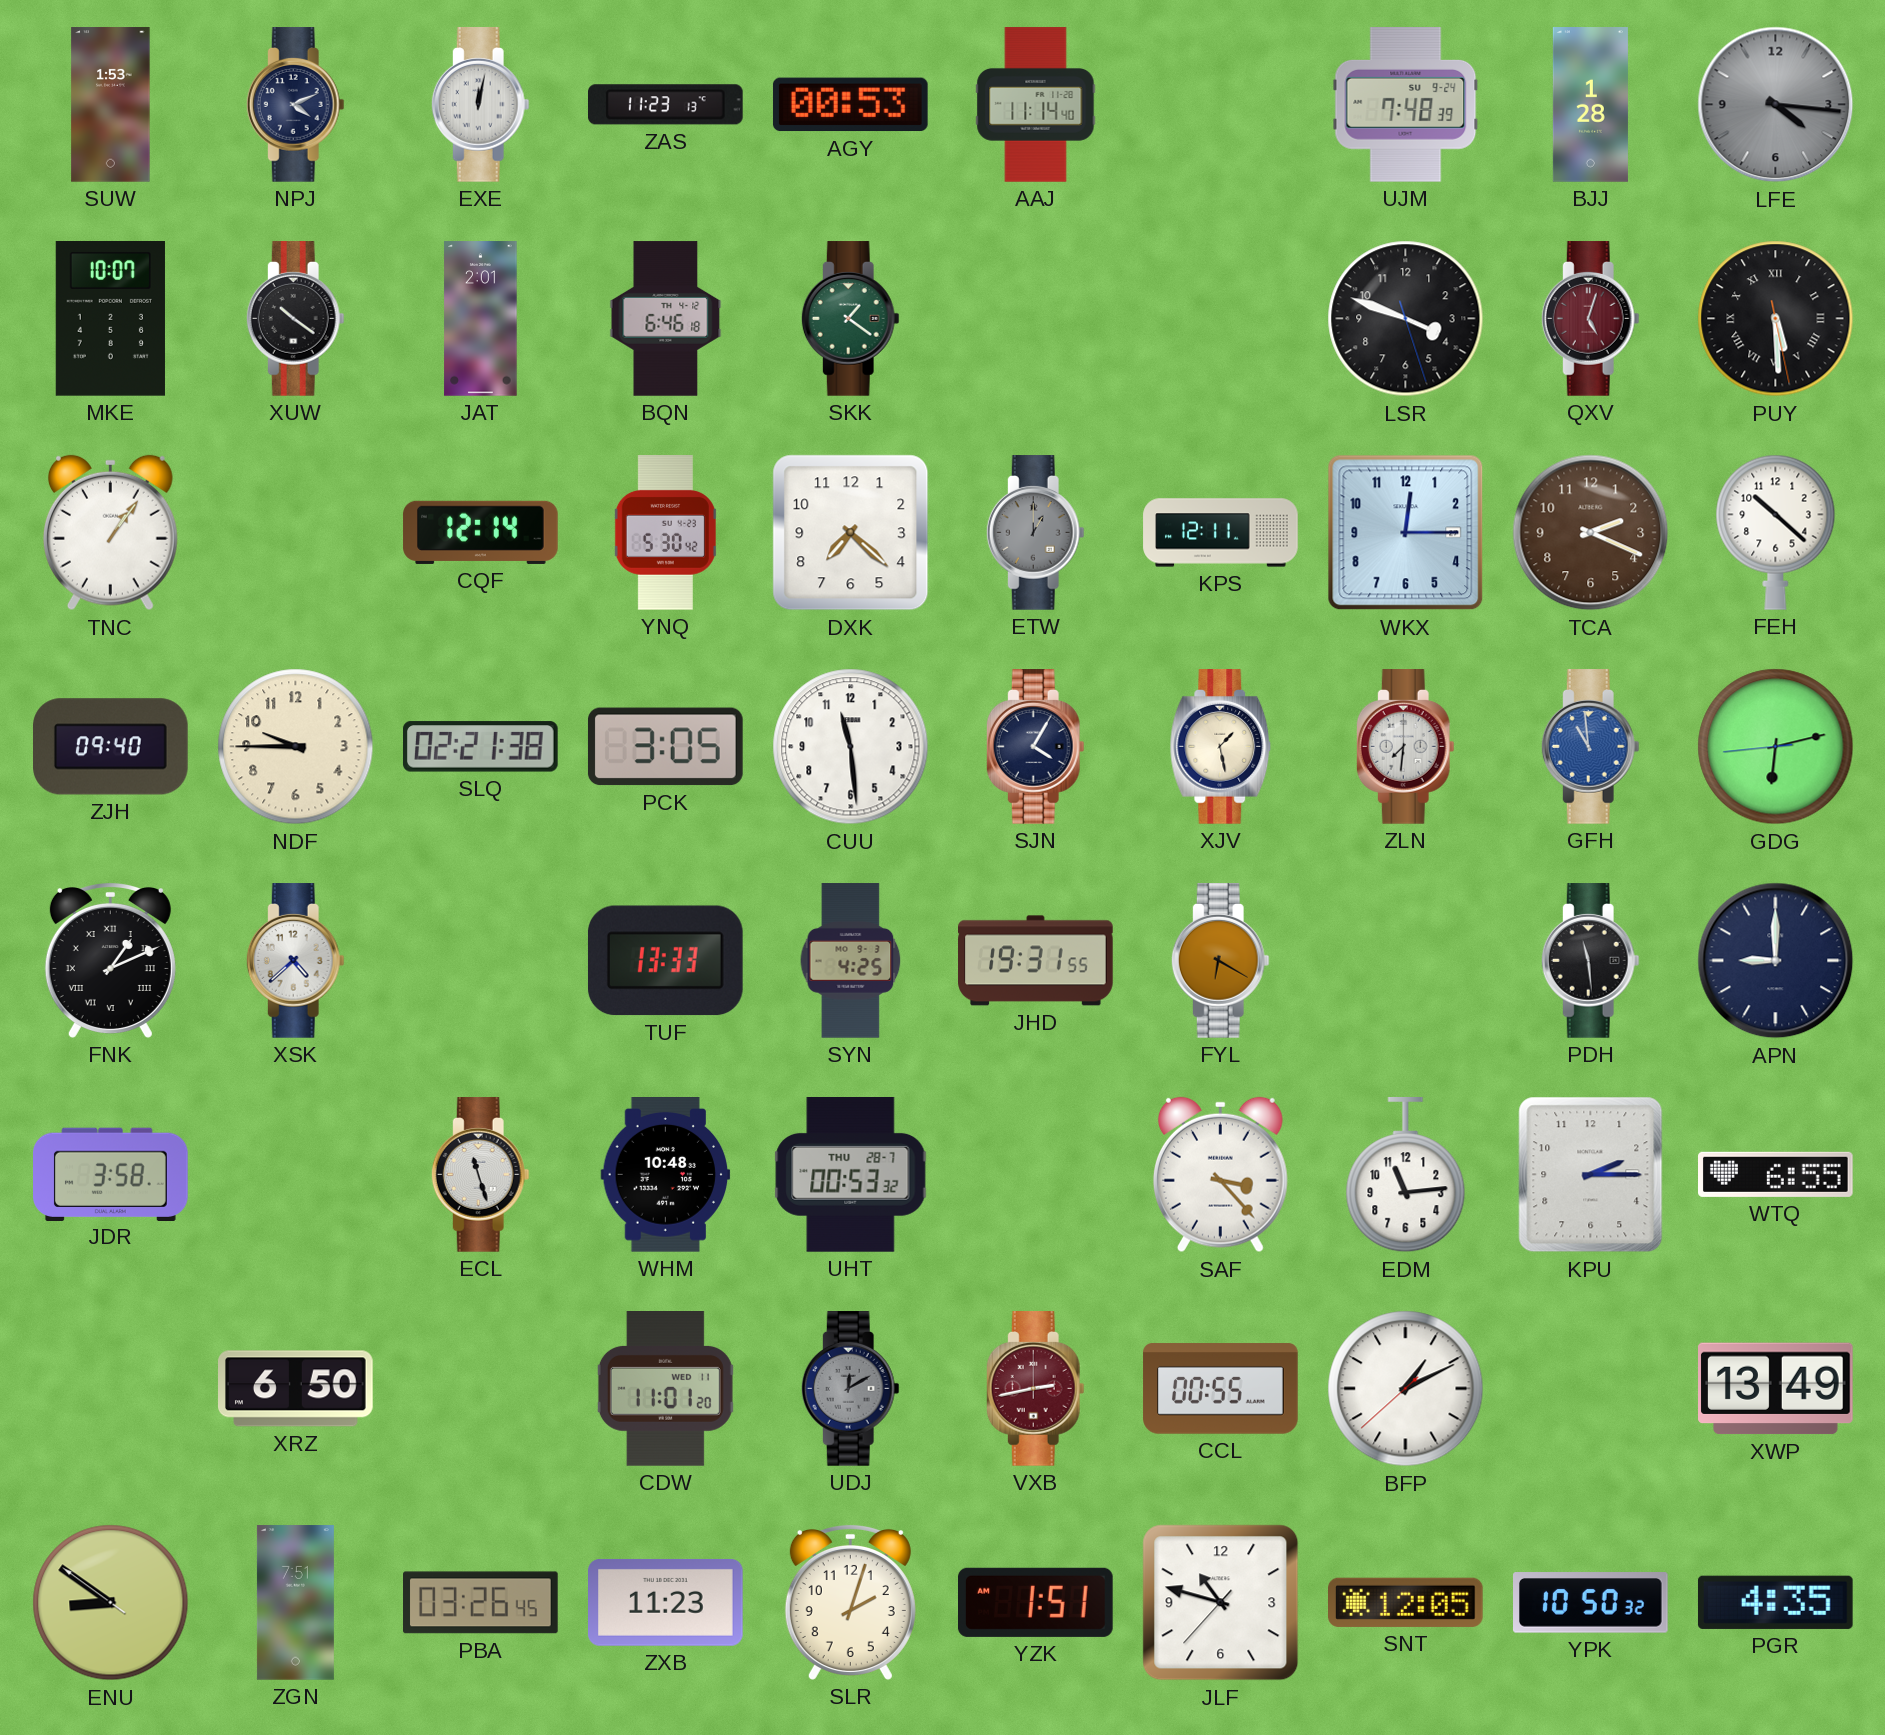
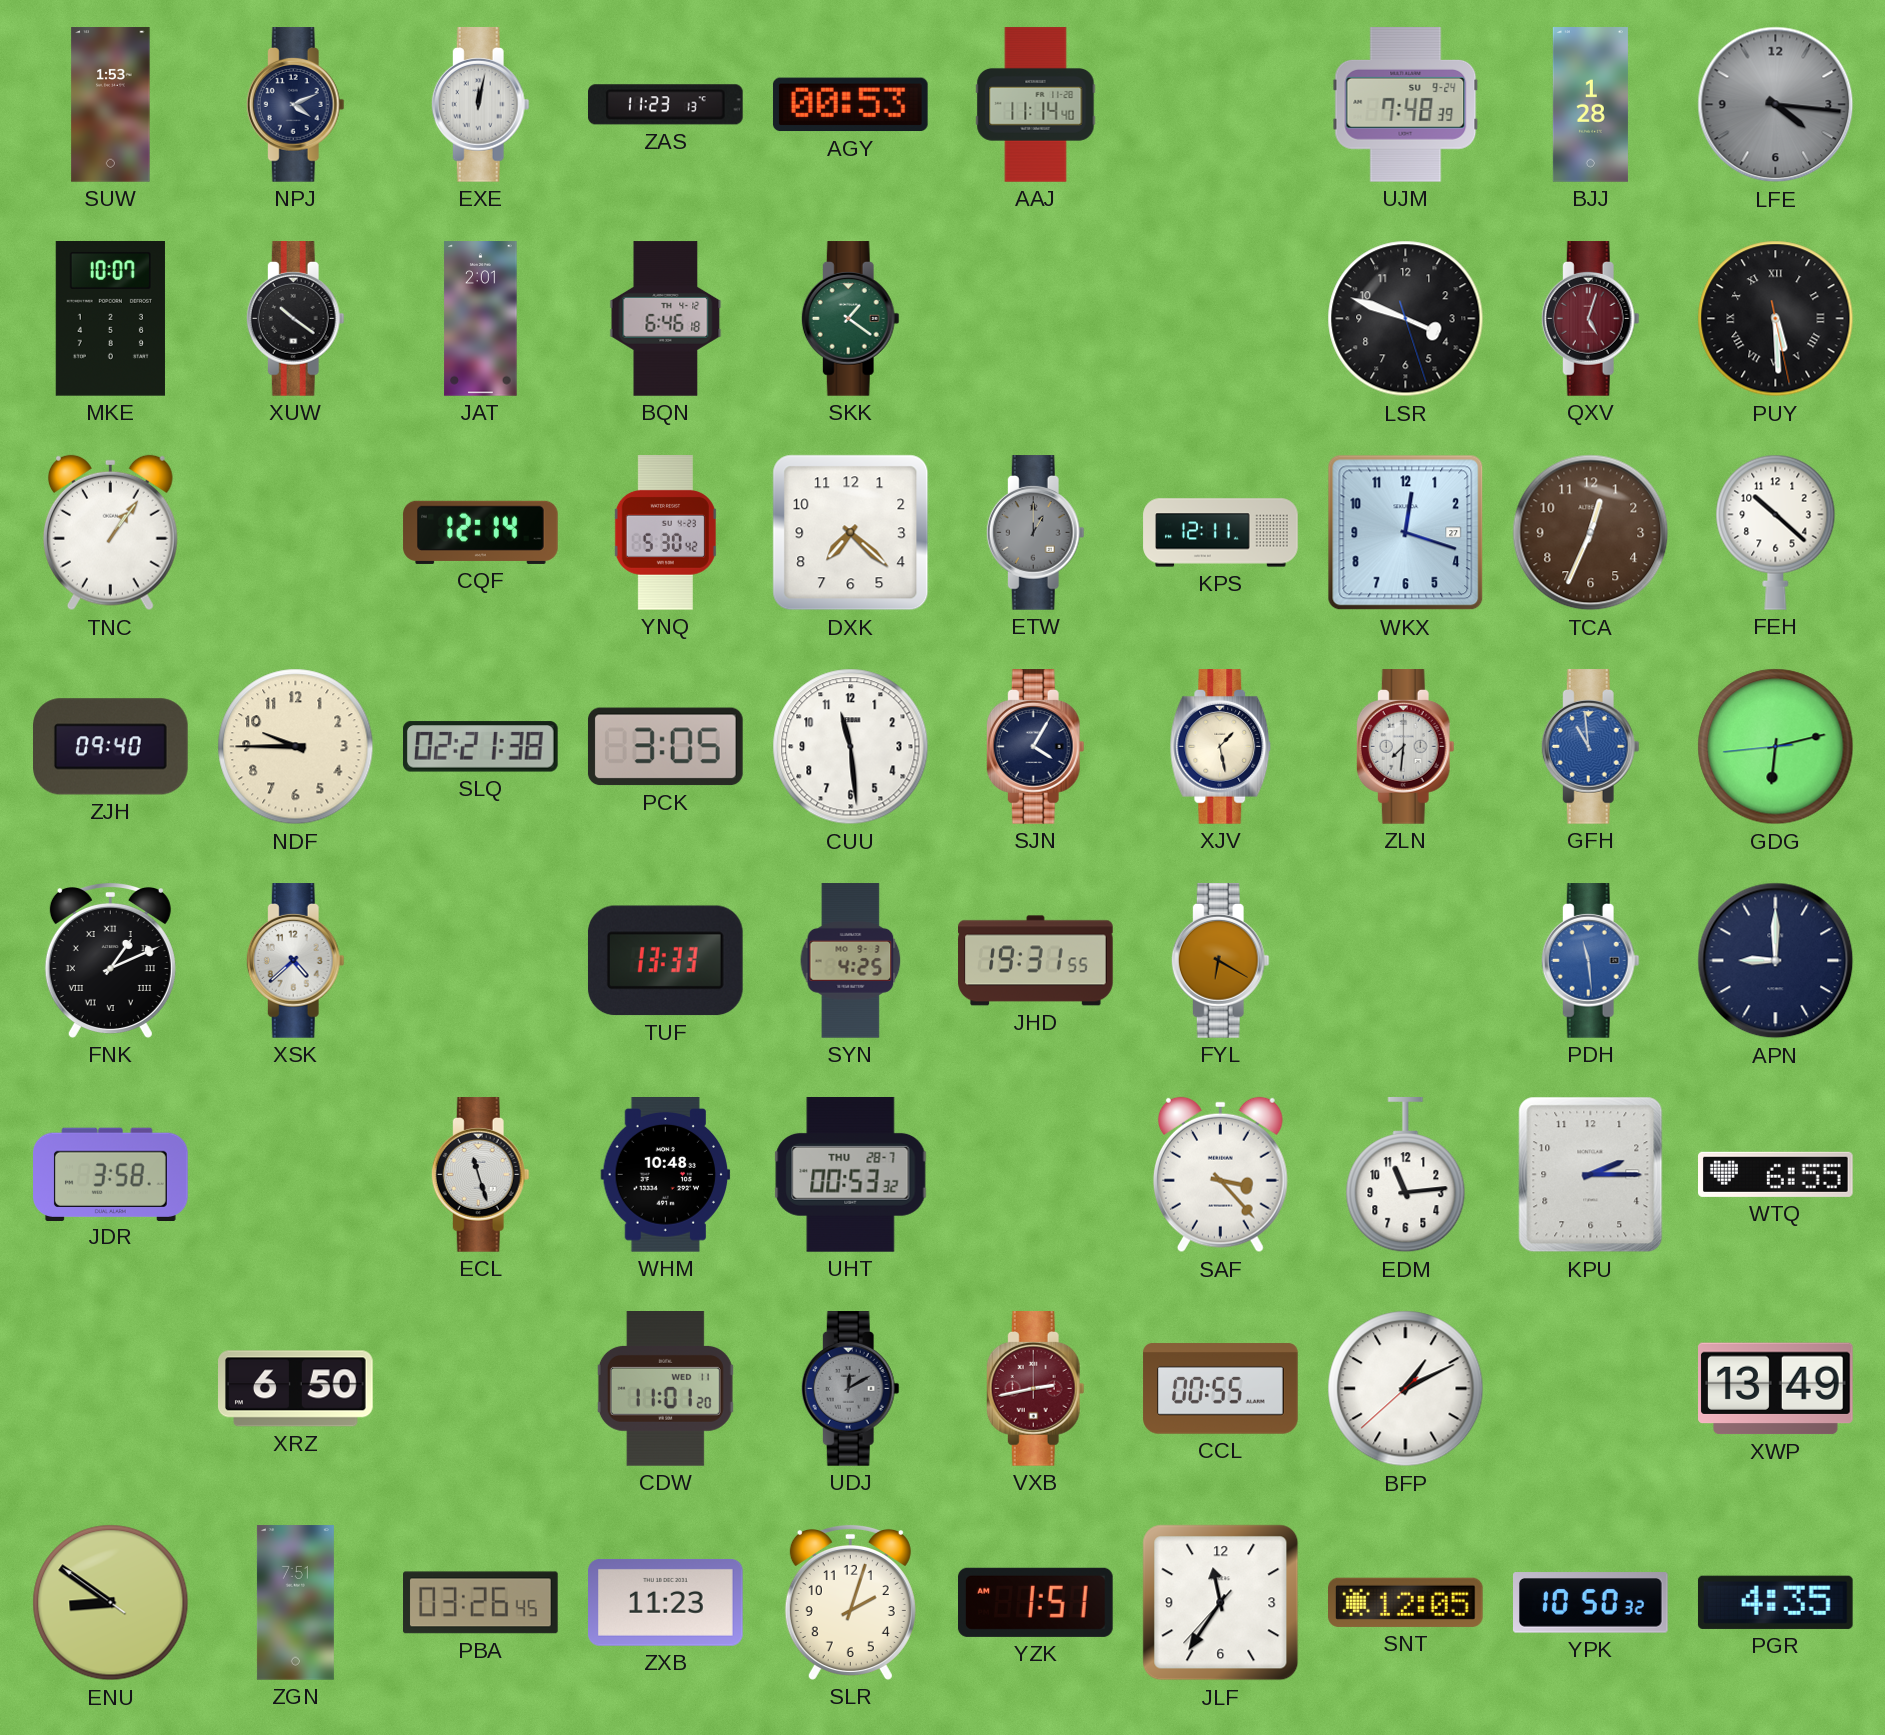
WKX: 12:15 -> 12:18
TCA: 2:19 -> 12:34
PDH dial: black -> blue
JLF: 10:47 -> 11:35
